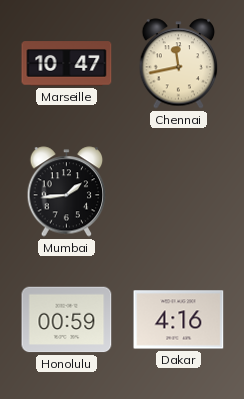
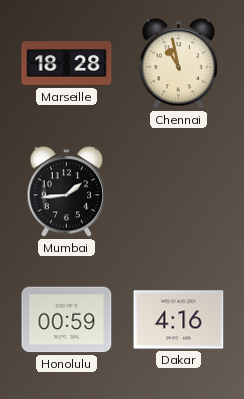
Marseille: 10:47 -> 18:28
Chennai: 11:43 -> 10:58
